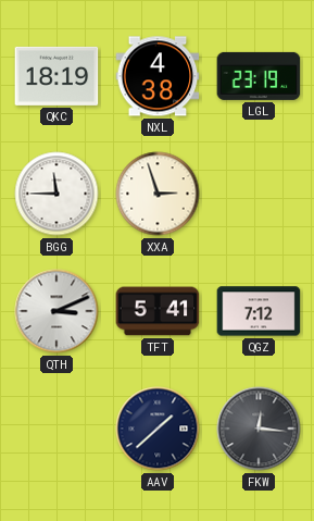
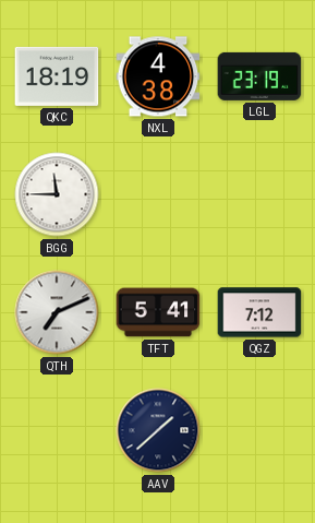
XXA: 2:57 -> none
QTH: 3:11 -> 7:11
FKW: 12:16 -> none
